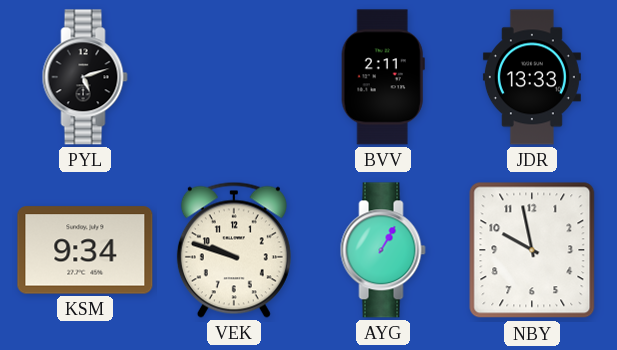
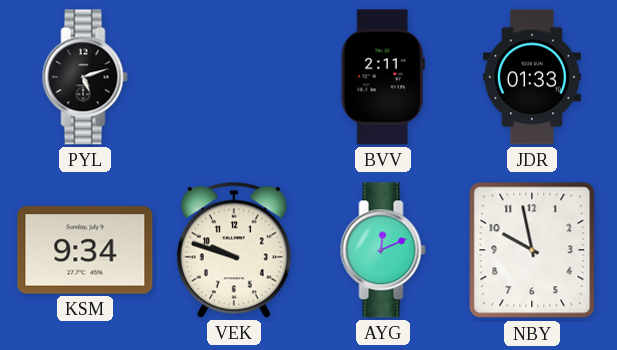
JDR: 13:33 -> 01:33
AYG: 1:05 -> 12:11
